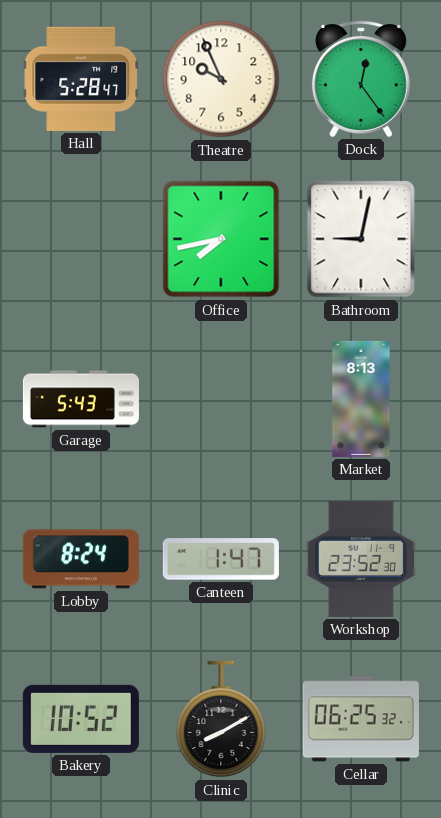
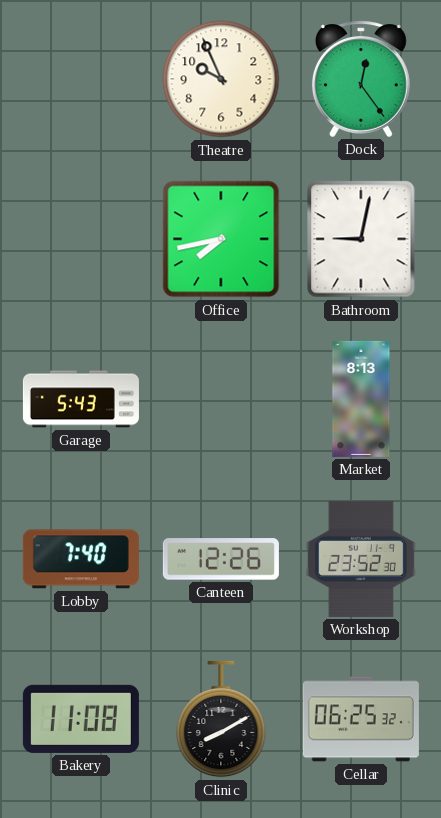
Hall: 5:28 -> none
Lobby: 8:24 -> 7:40
Canteen: 1:47 -> 12:26
Bakery: 10:52 -> 11:08
